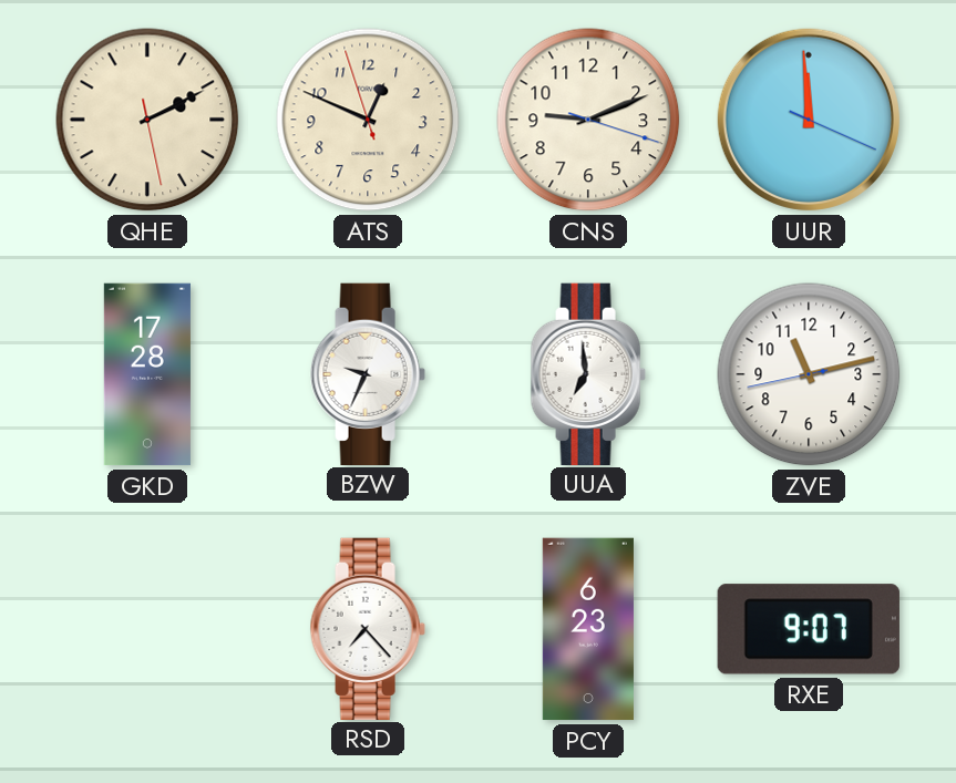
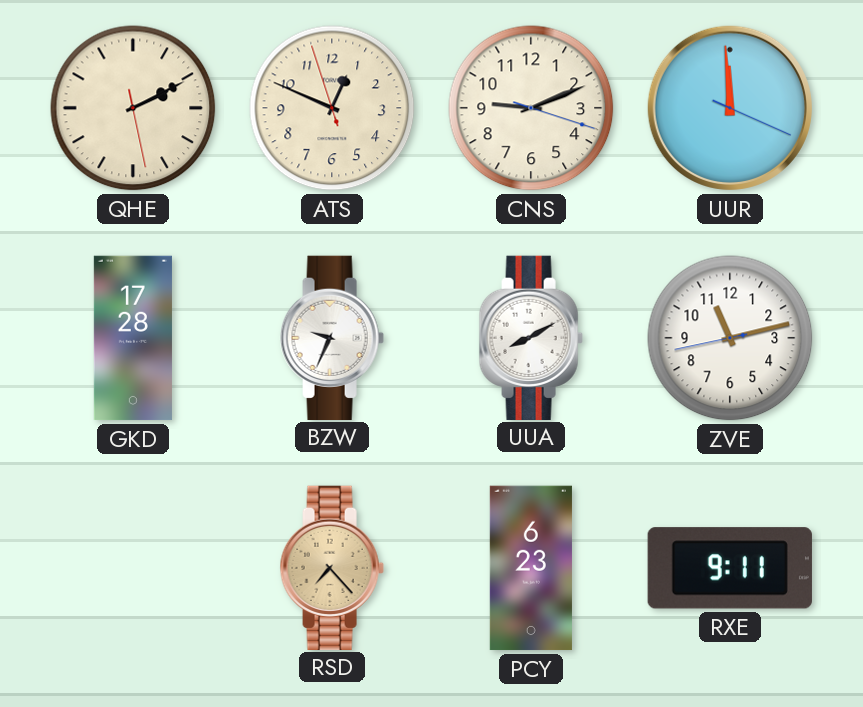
UUA: 6:59 -> 8:10
RSD dial: white -> champagne
RXE: 9:07 -> 9:11
